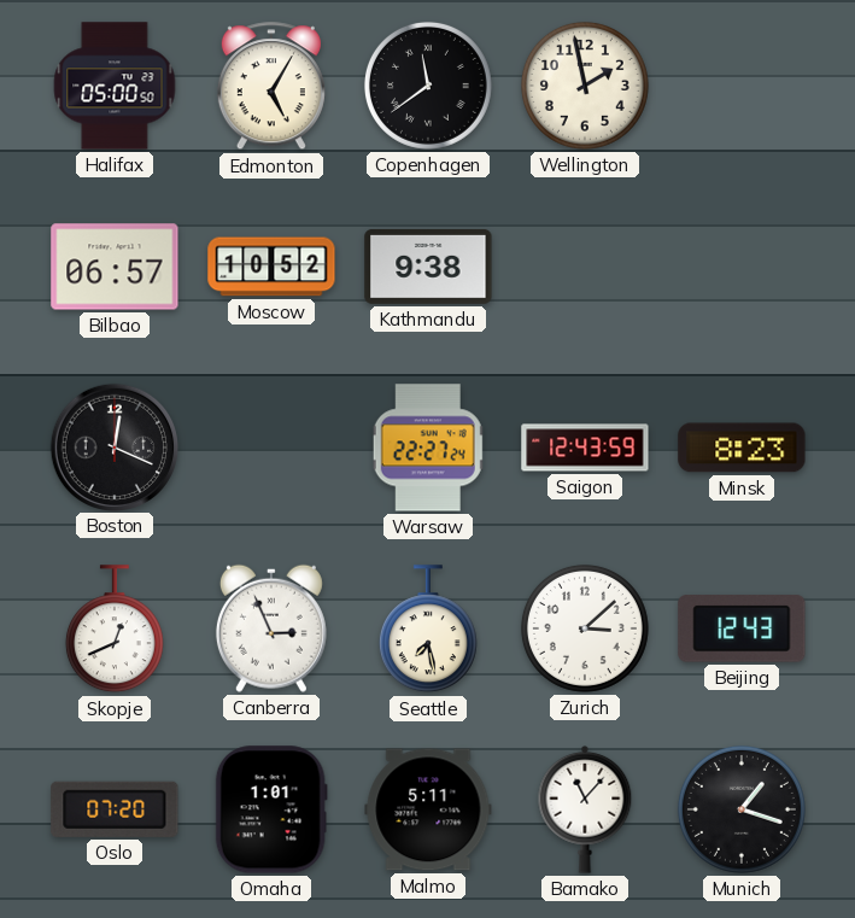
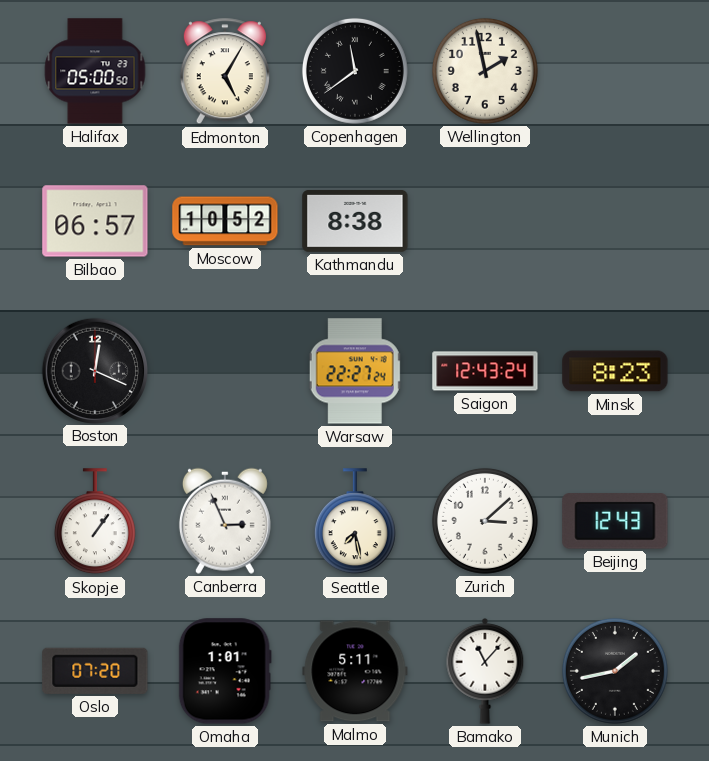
Kathmandu: 9:38 -> 8:38
Saigon: 12:43:59 -> 12:43:24
Skopje: 12:41 -> 1:06
Munich: 1:18 -> 1:43
